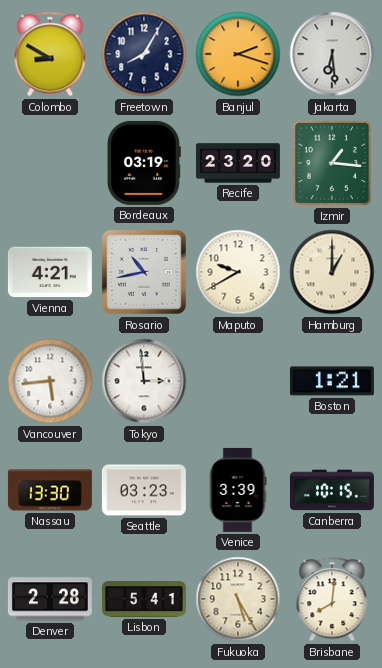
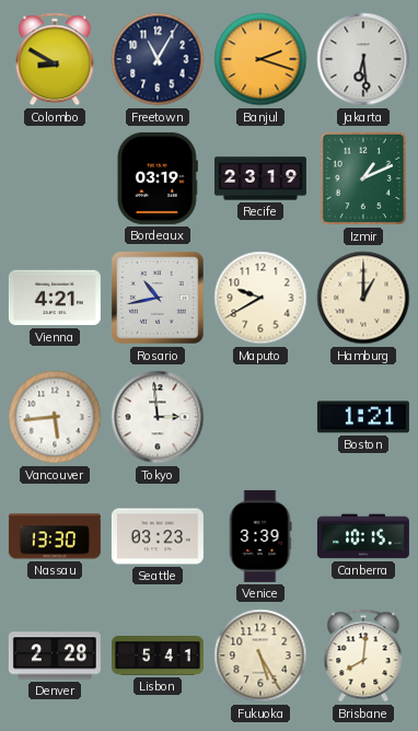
Freetown: 8:05 -> 11:05
Recife: 23:20 -> 23:19
Izmir: 1:16 -> 1:11
